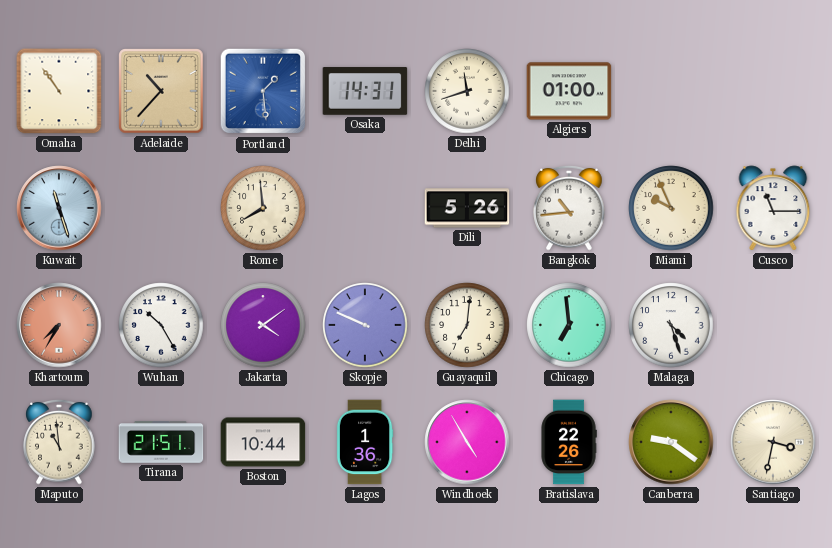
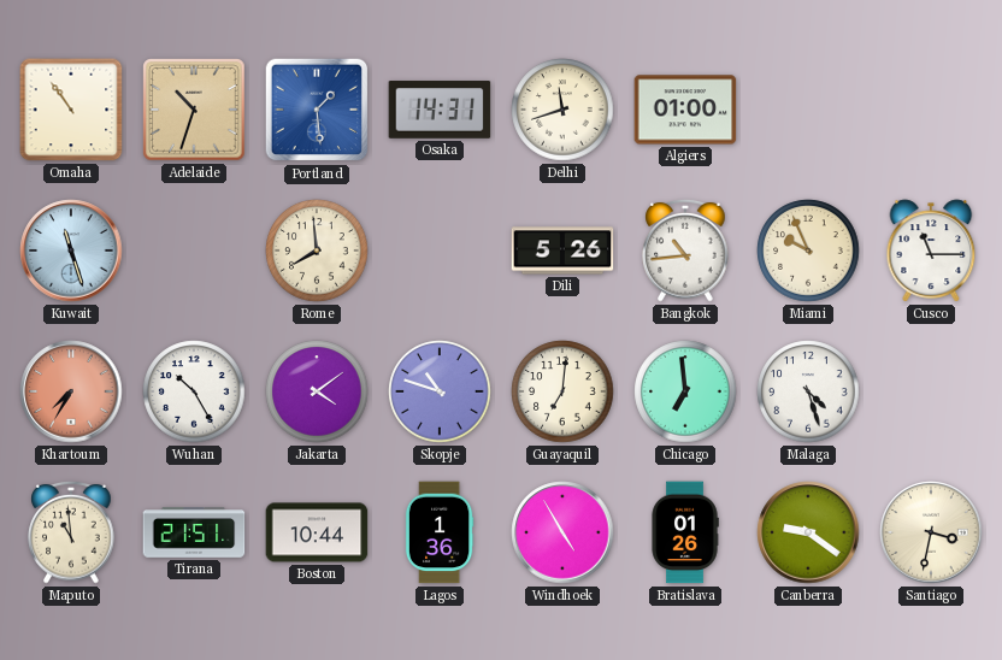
Adelaide: 10:37 -> 10:33
Skopje: 9:49 -> 10:48
Bratislava: 22:26 -> 01:26
